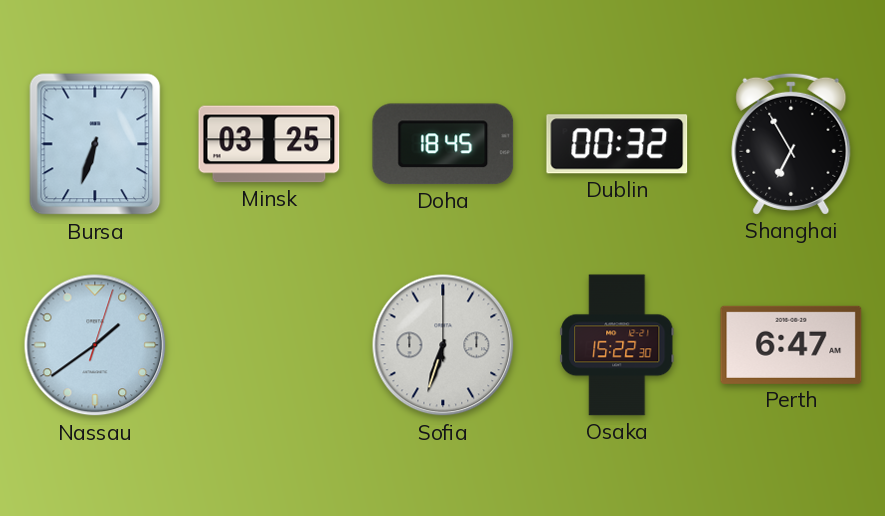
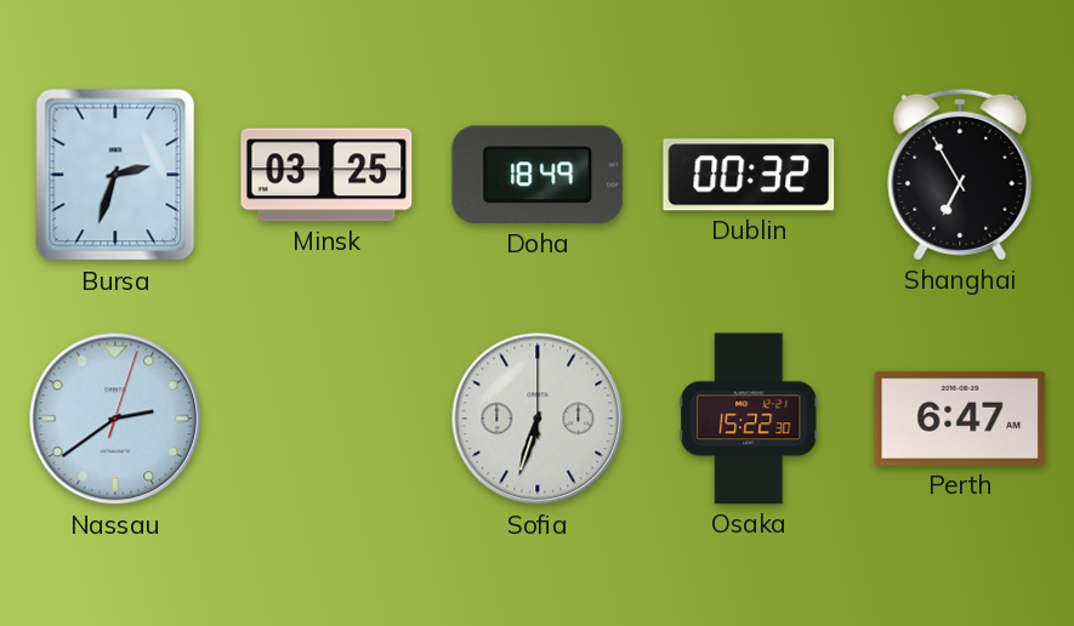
Bursa: 6:33 -> 2:33
Doha: 18:45 -> 18:49
Nassau: 1:39 -> 2:39
